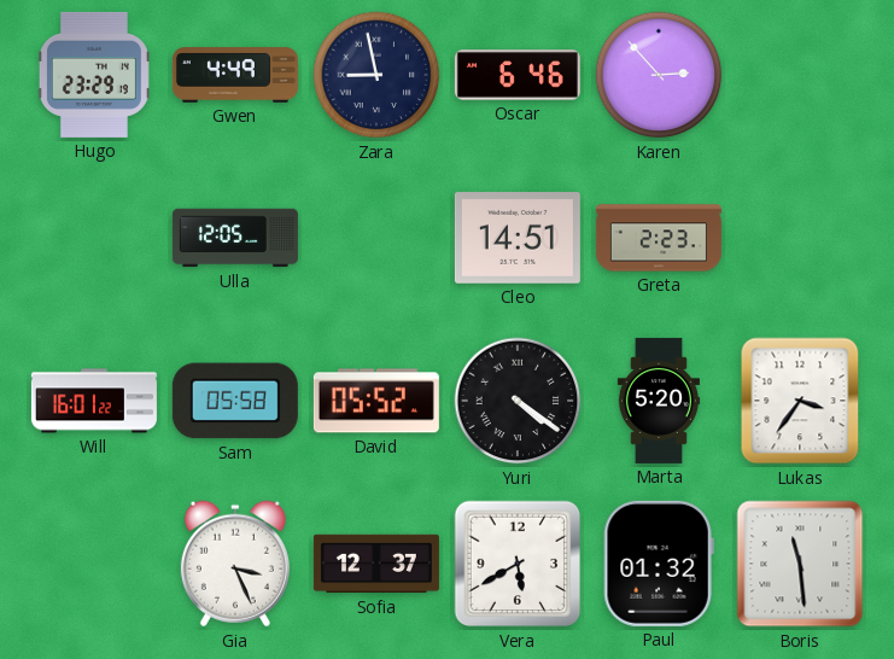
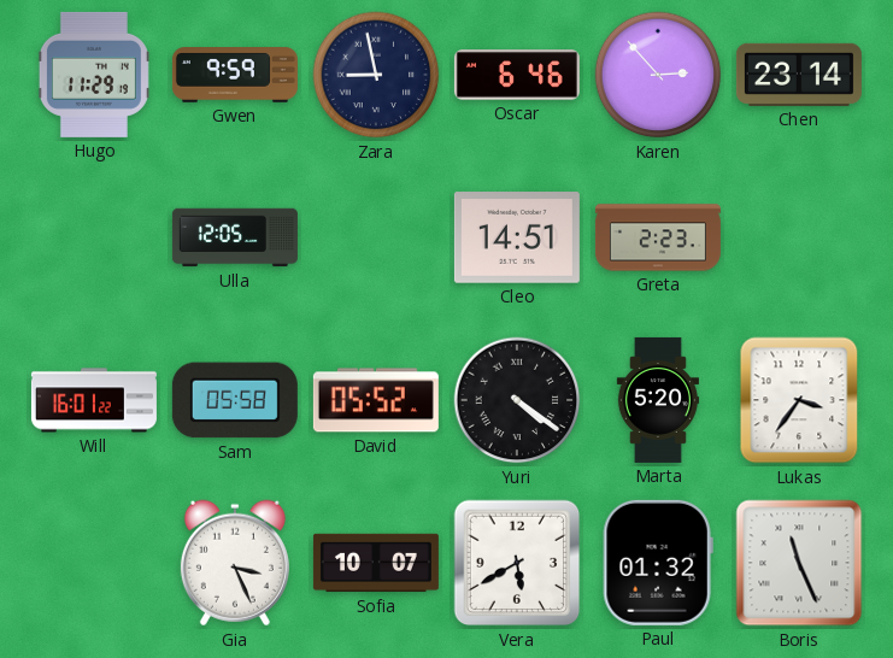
Hugo: 23:29 -> 11:29
Gwen: 4:49 -> 9:59
Chen: none -> 23:14
Sofia: 12:37 -> 10:07
Boris: 11:29 -> 11:26
